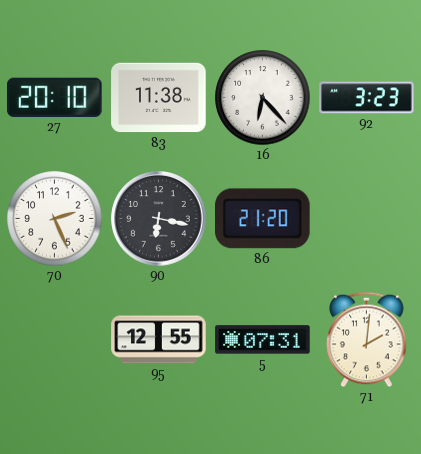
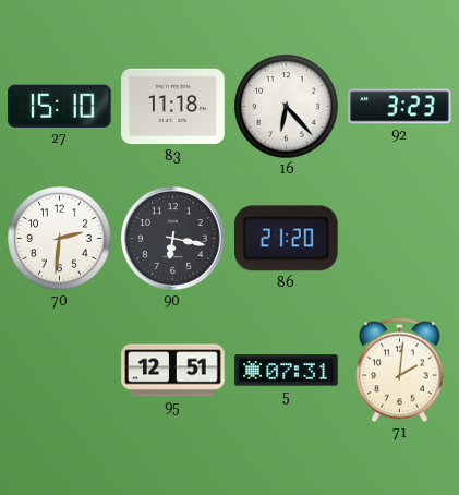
27: 20:10 -> 15:10
83: 11:38 -> 11:18
70: 2:26 -> 2:31
95: 12:55 -> 12:51
